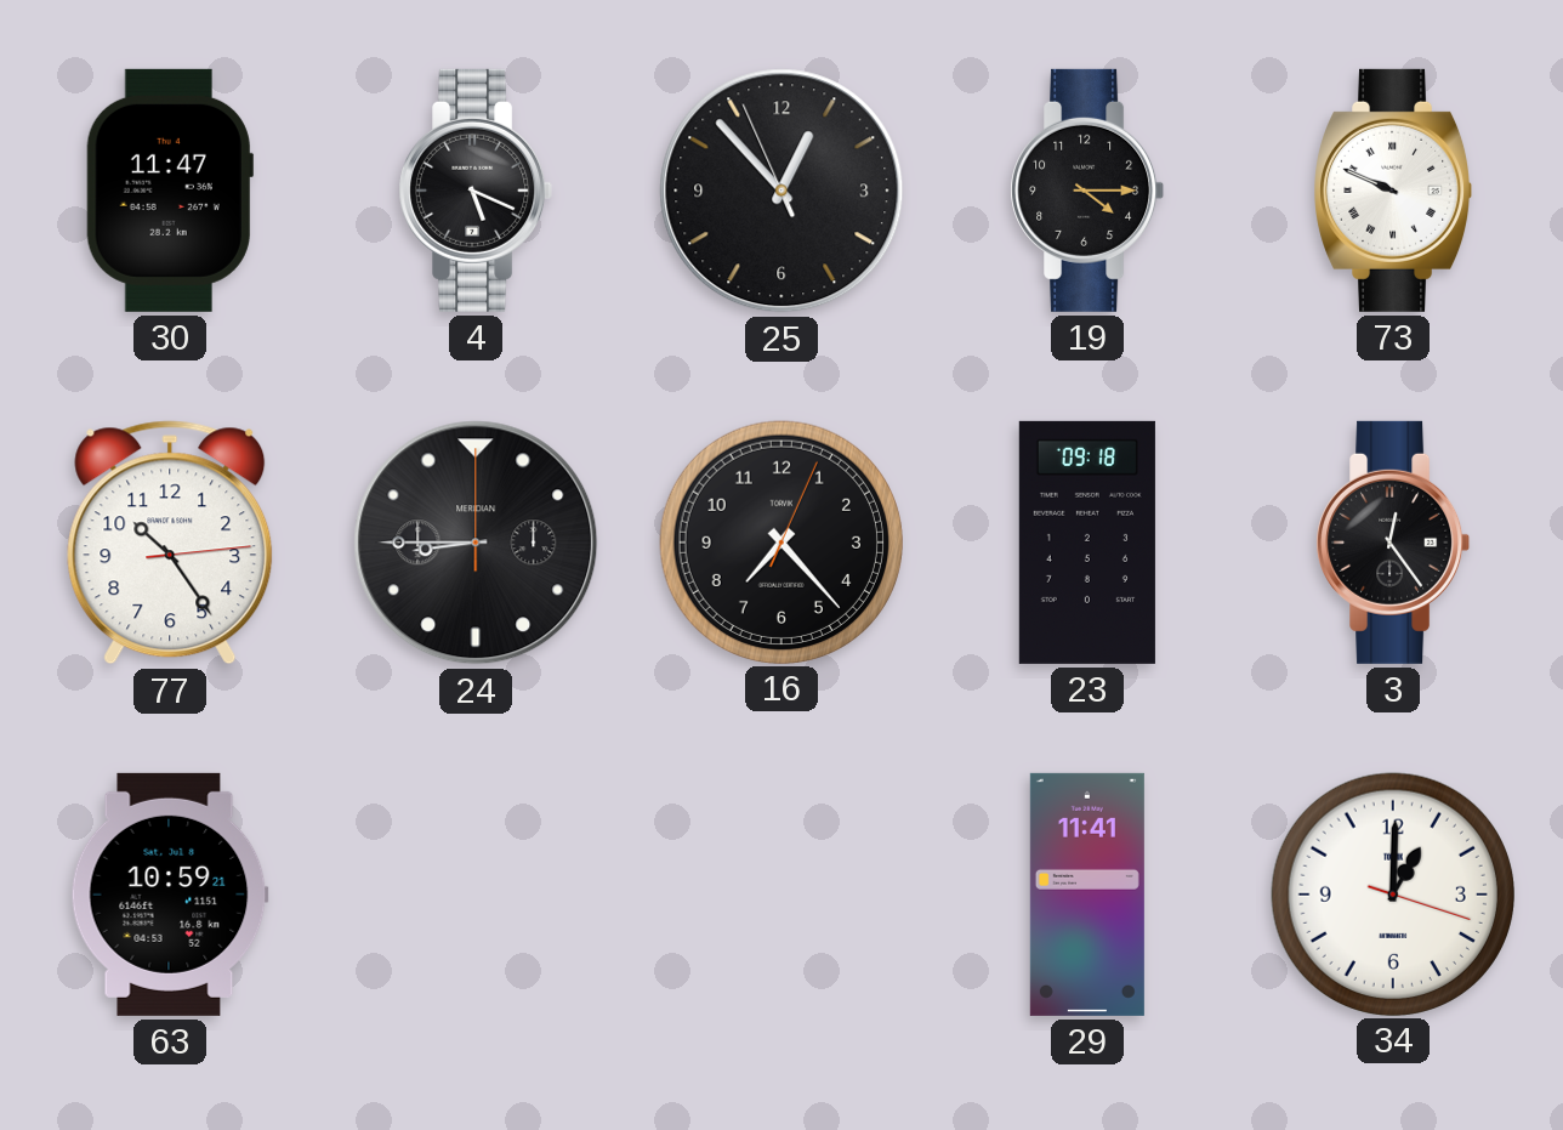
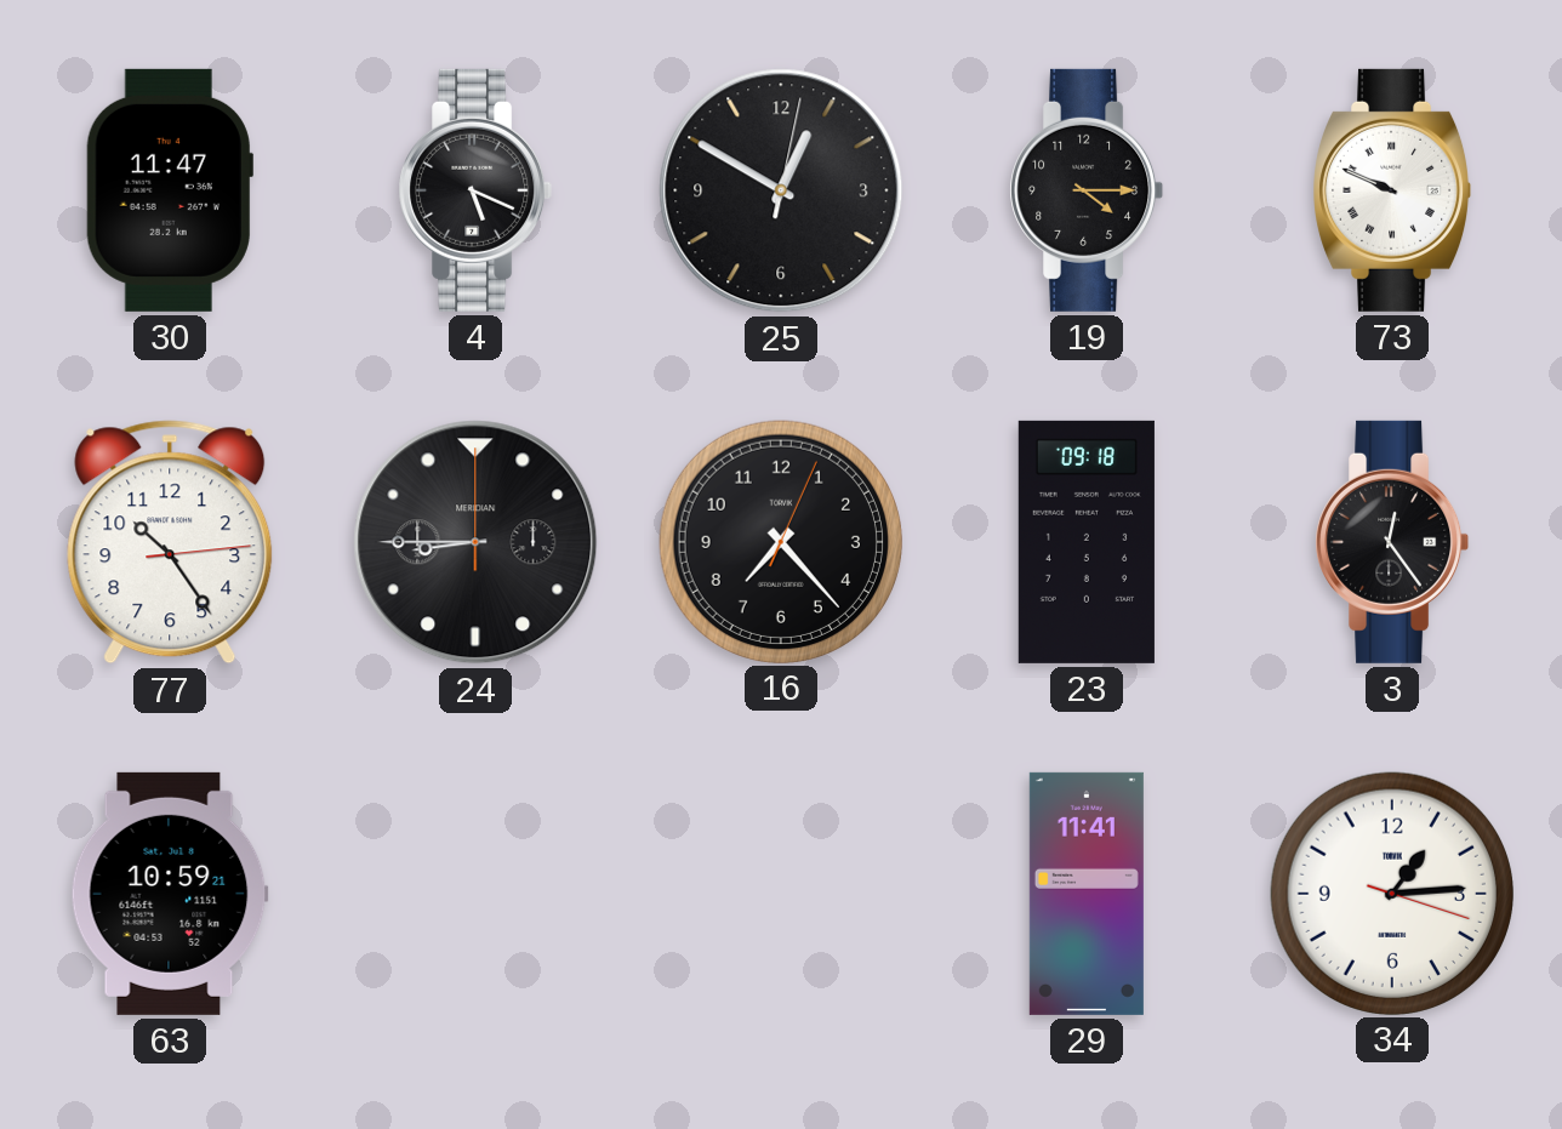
25: 12:52 -> 12:50
34: 1:00 -> 1:14
